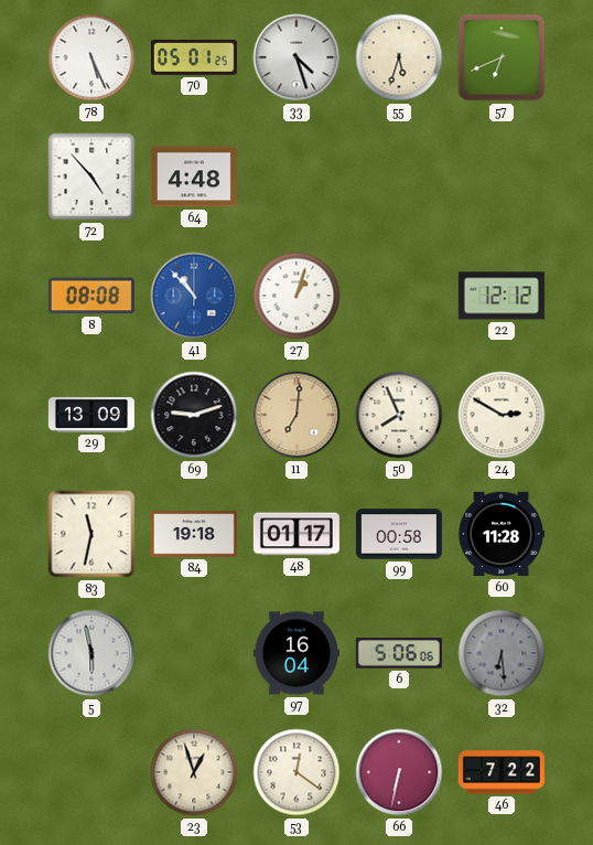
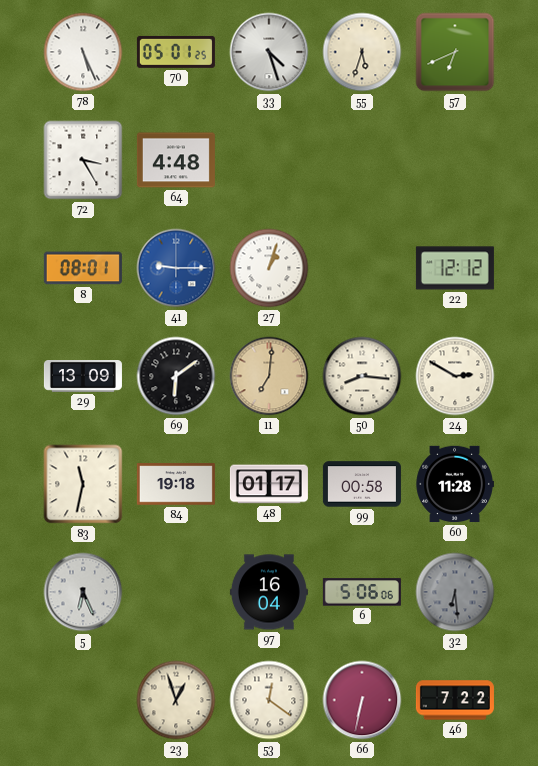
72: 4:53 -> 3:25
8: 08:08 -> 08:01
41: 10:53 -> 9:15
69: 9:12 -> 6:09
50: 7:56 -> 8:16
5: 5:58 -> 6:26
